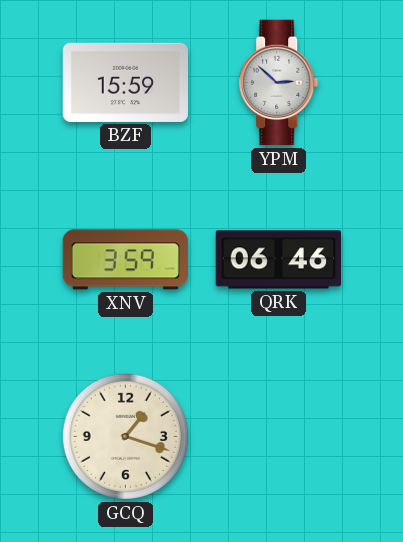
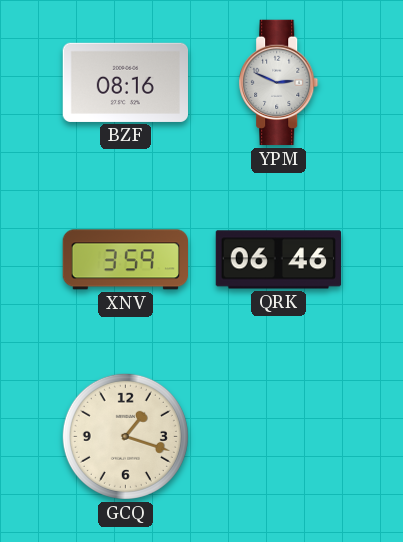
BZF: 15:59 -> 08:16
YPM: 2:52 -> 2:49
